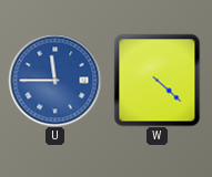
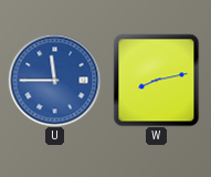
W: 4:22 -> 8:13
